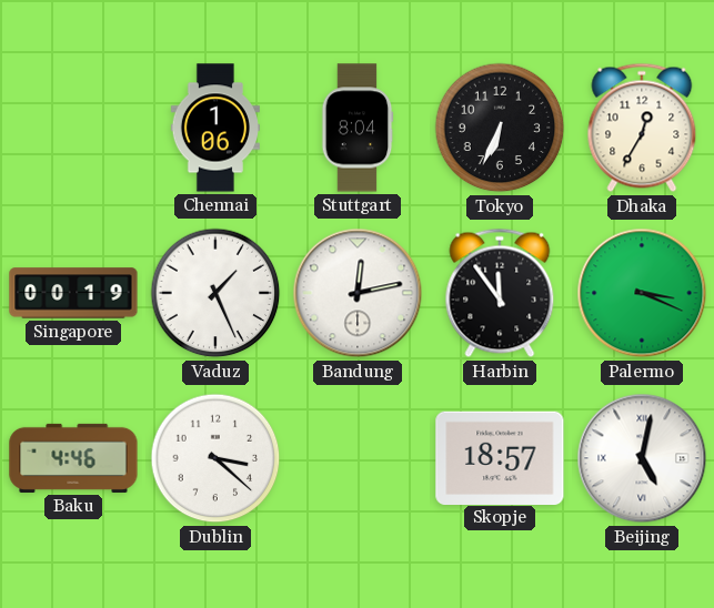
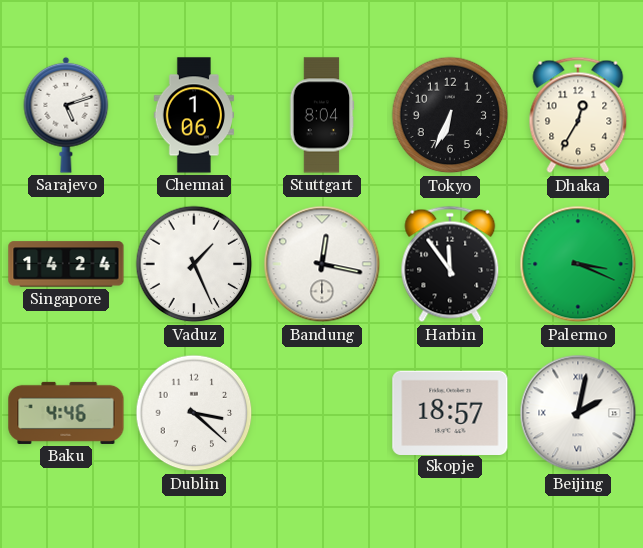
Sarajevo: none -> 5:12
Singapore: 00:19 -> 14:24
Bandung: 12:13 -> 12:17
Beijing: 5:02 -> 2:02
